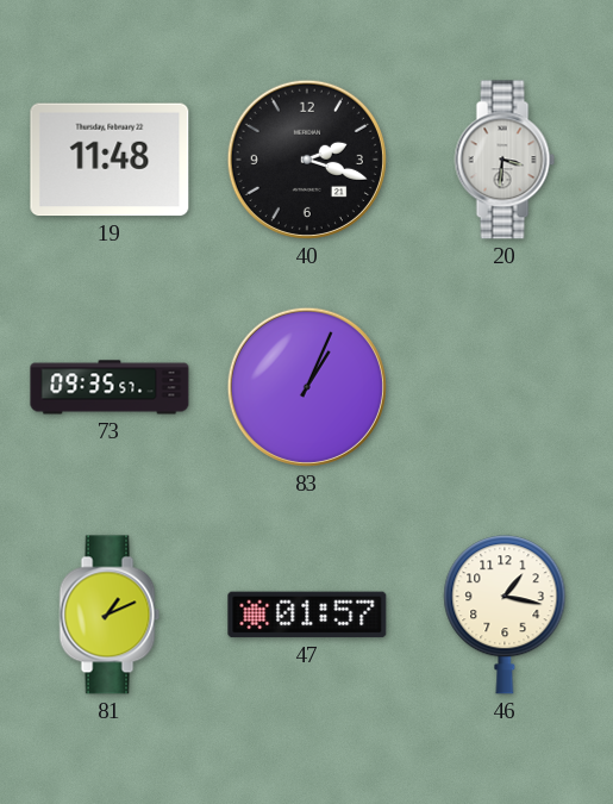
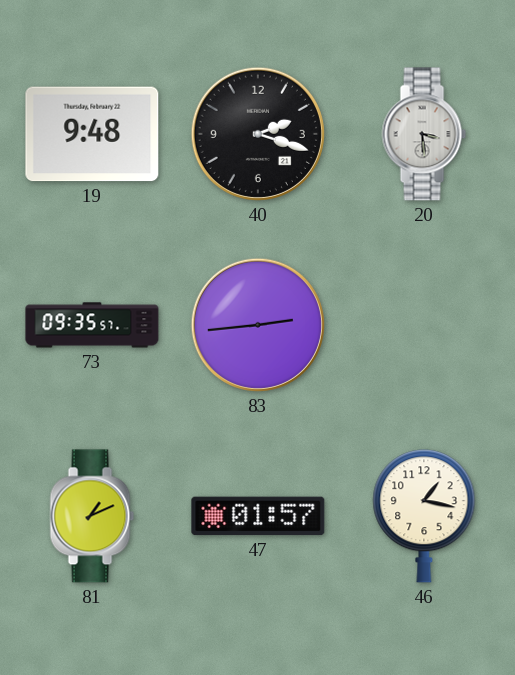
19: 11:48 -> 9:48
20: 3:31 -> 3:29
83: 1:04 -> 2:44
